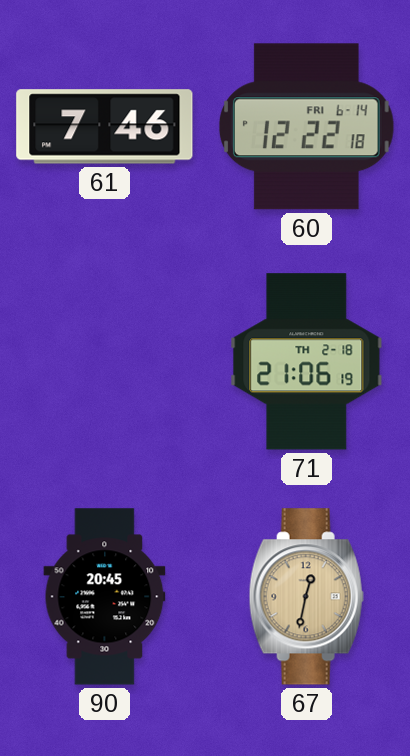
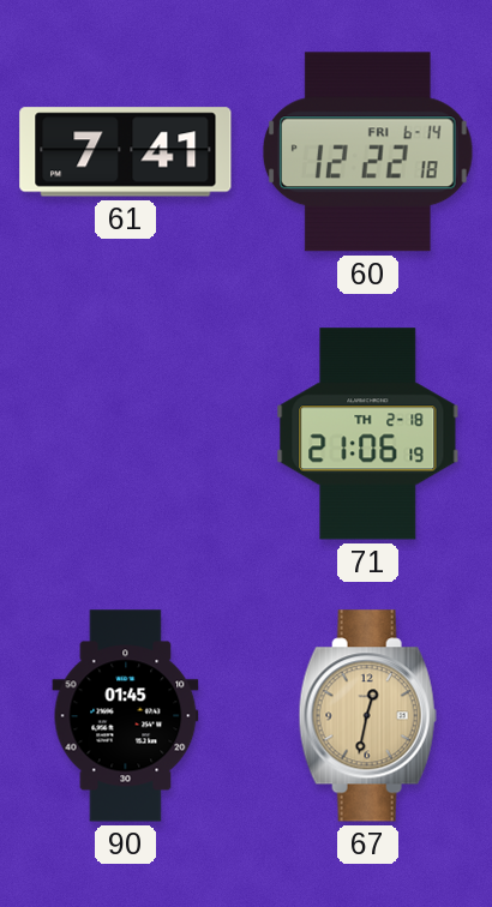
61: 7:46 -> 7:41
90: 20:45 -> 01:45
